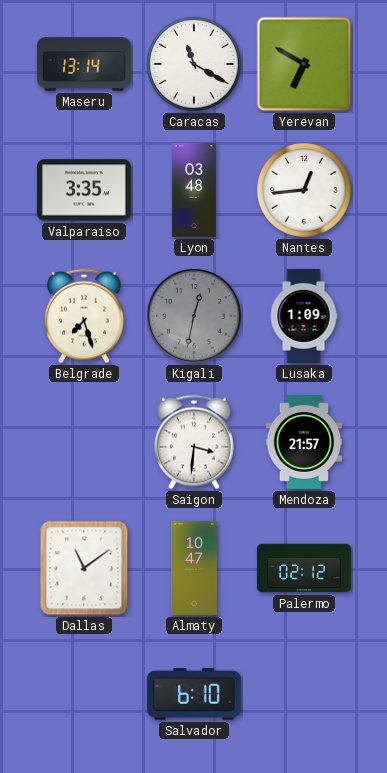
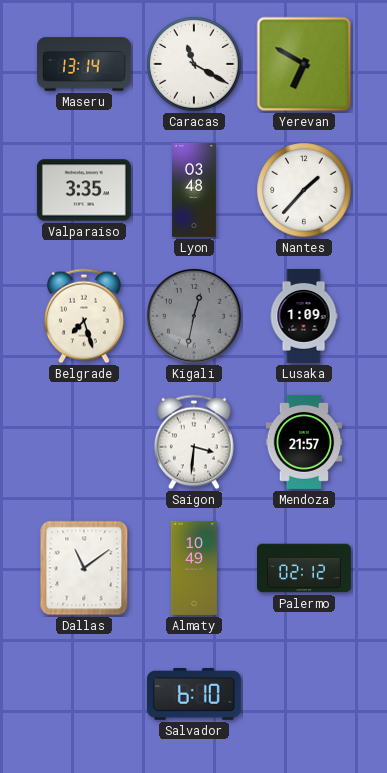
Nantes: 12:44 -> 1:37
Almaty: 10:47 -> 10:49
